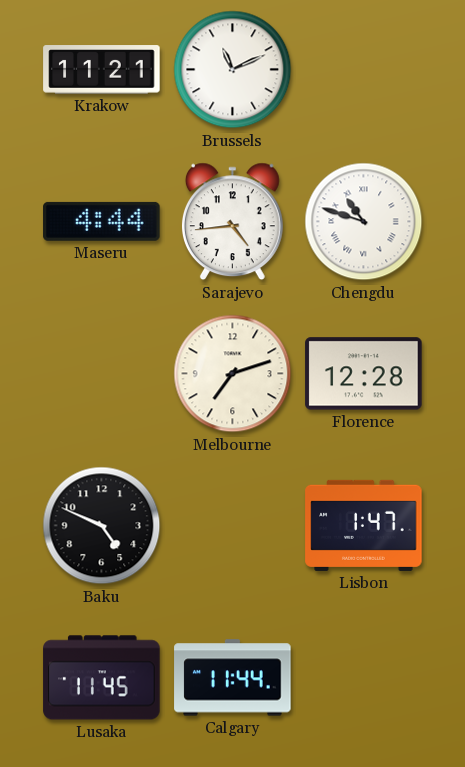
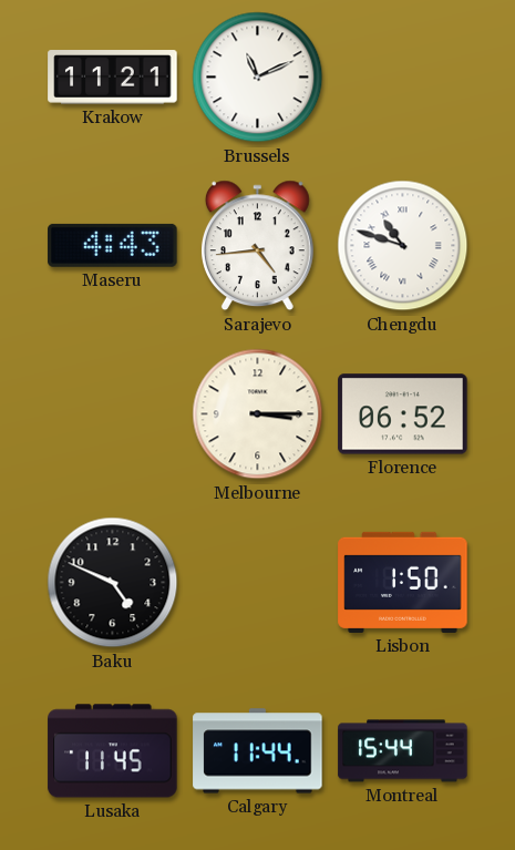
Maseru: 4:44 -> 4:43
Melbourne: 7:12 -> 3:15
Florence: 12:28 -> 06:52
Lisbon: 1:47 -> 1:50
Montreal: none -> 15:44
